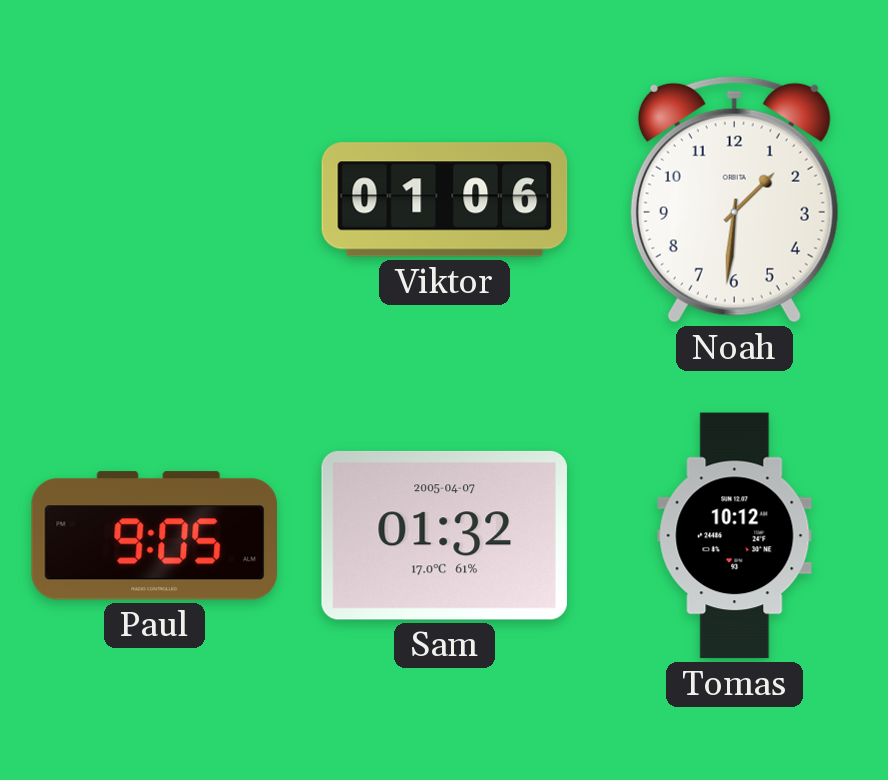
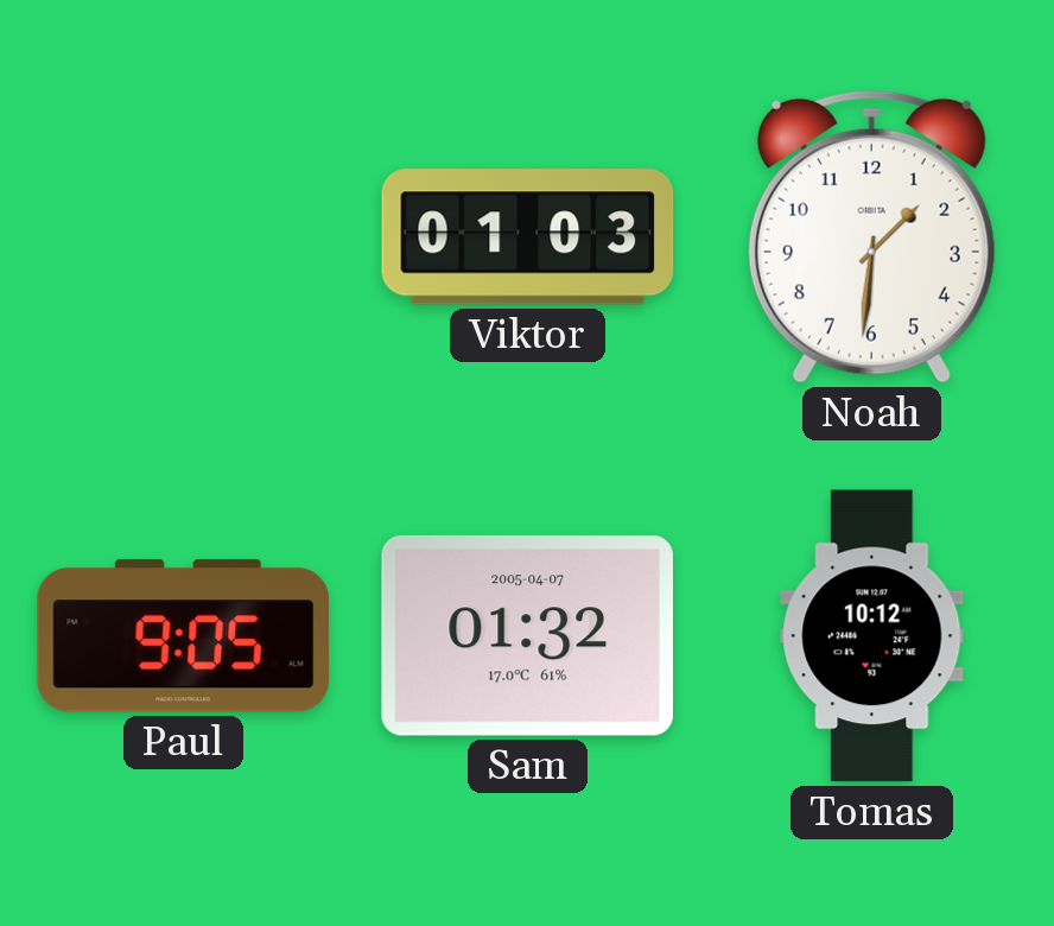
Viktor: 01:06 -> 01:03
